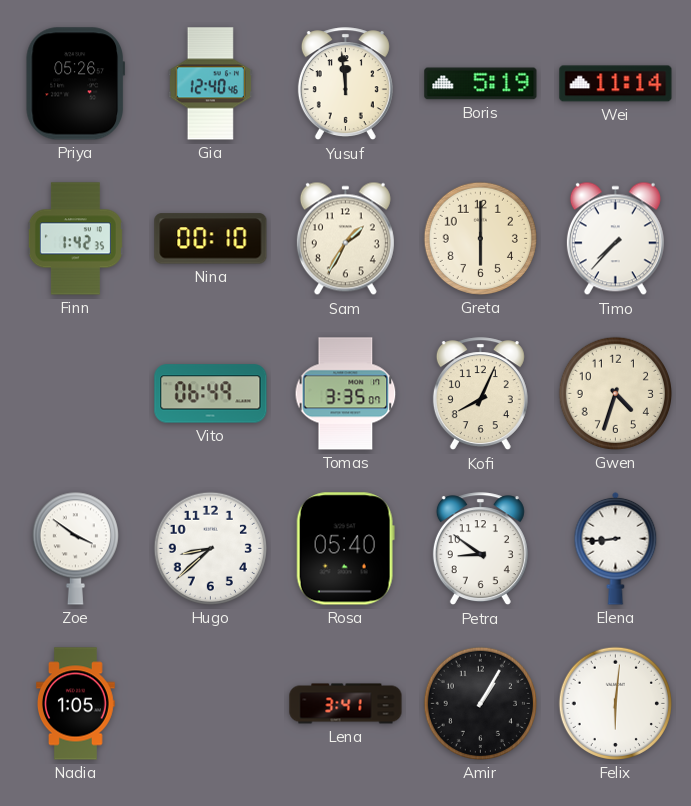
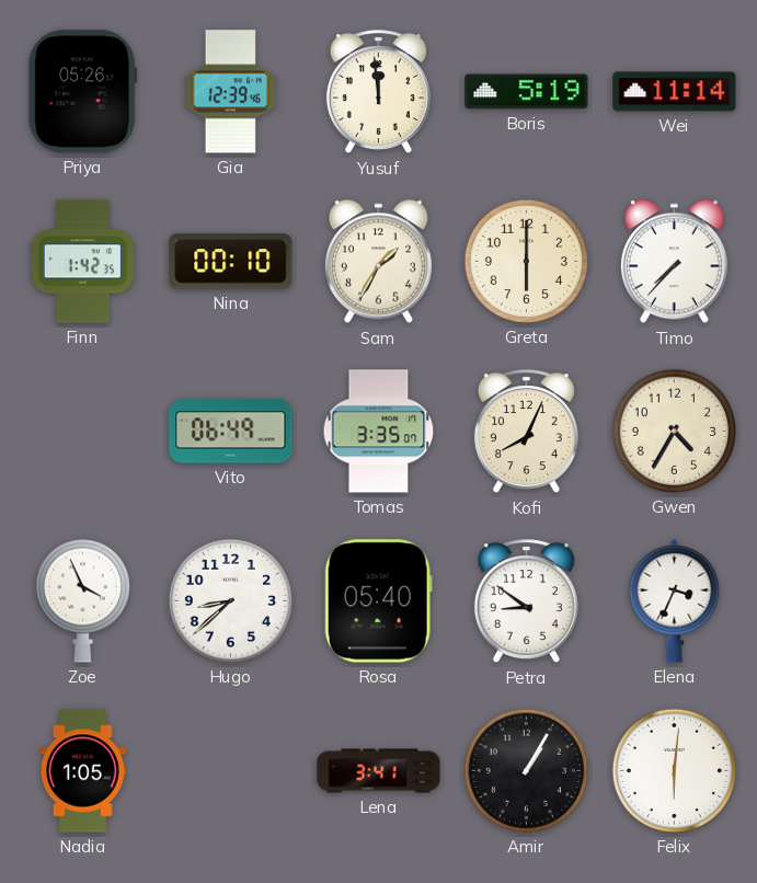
Gia: 12:40 -> 12:39
Gwen: 4:33 -> 4:35
Zoe: 3:51 -> 3:56
Elena: 8:44 -> 3:34
